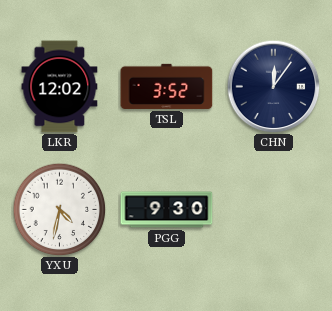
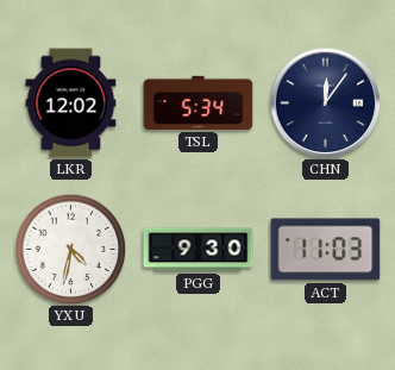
TSL: 3:52 -> 5:34
ACT: none -> 11:03
